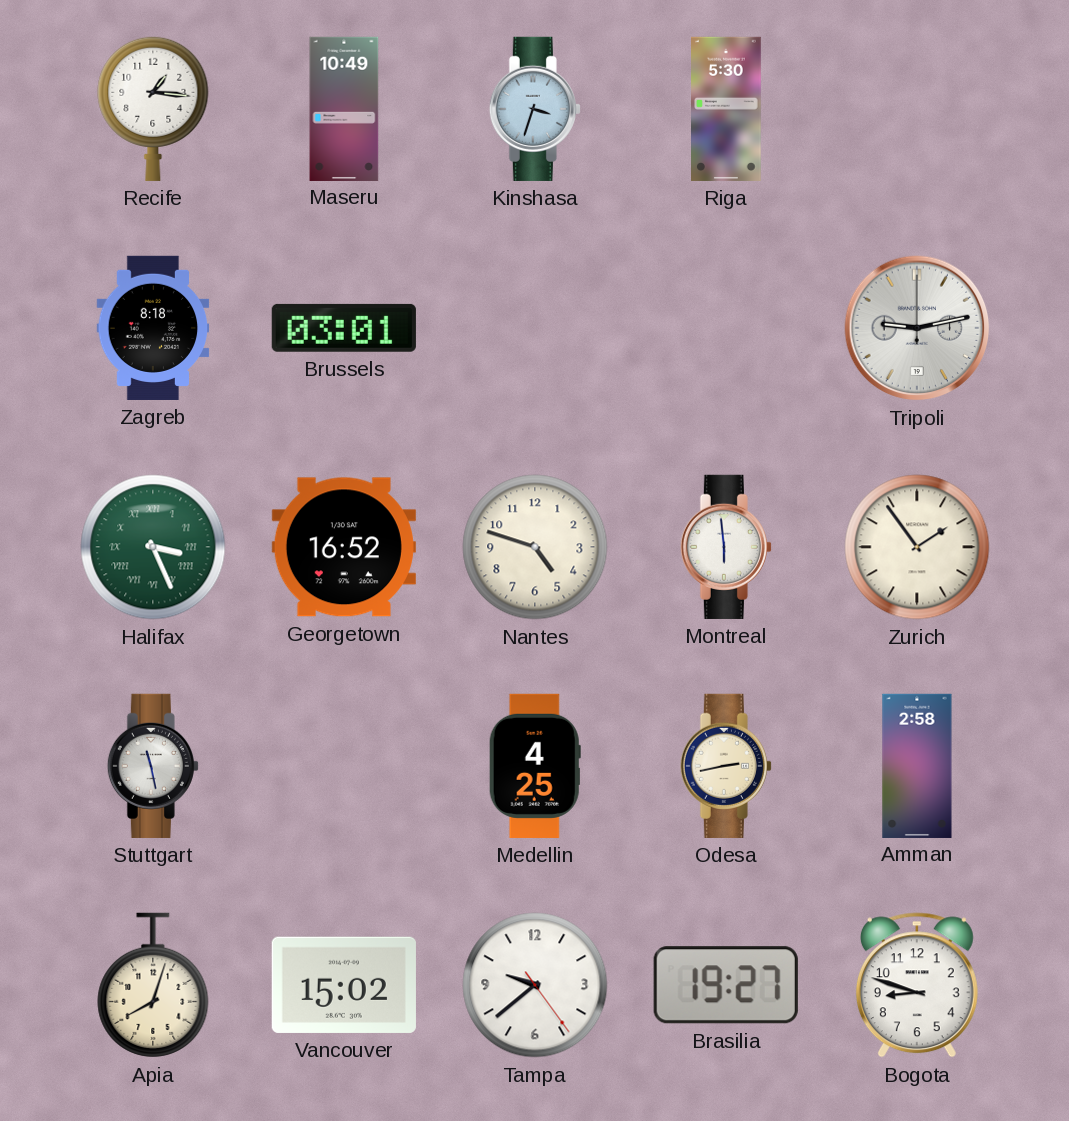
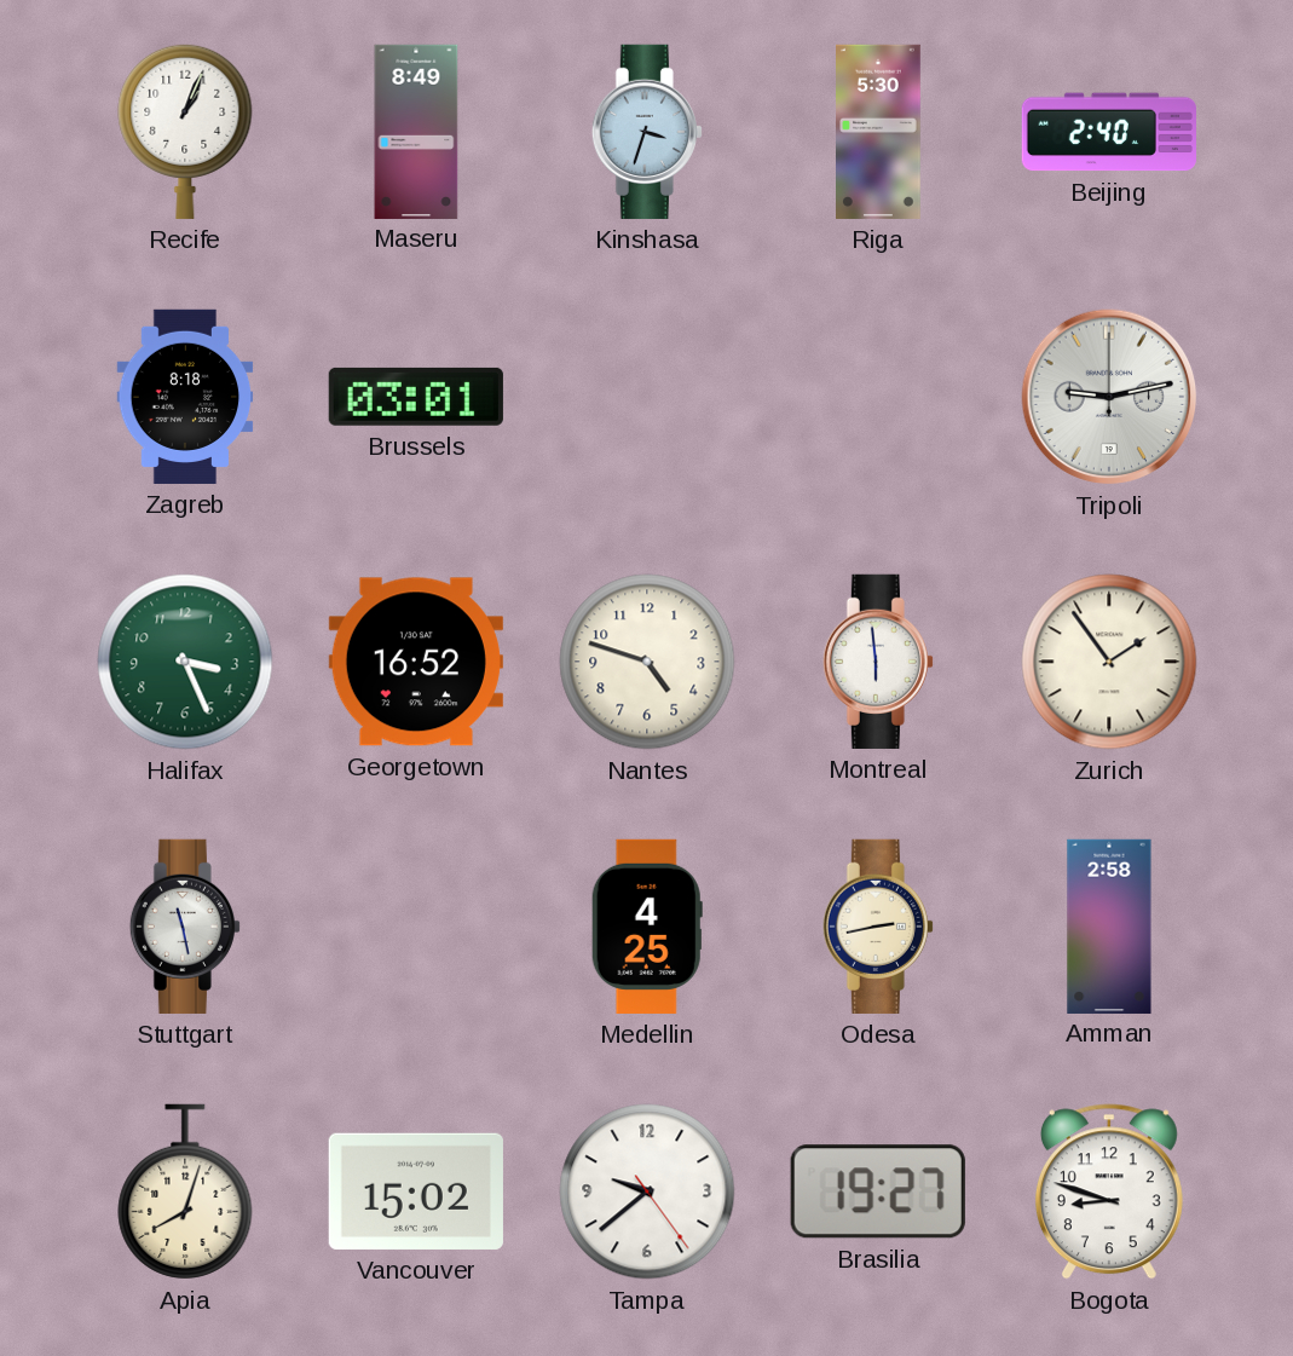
Recife: 1:16 -> 1:04
Maseru: 10:49 -> 8:49
Beijing: none -> 2:40
Halifax numerals: Roman -> Arabic
